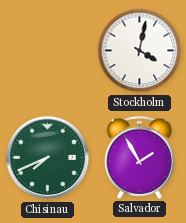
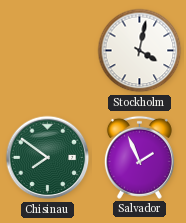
Chisinau: 7:41 -> 7:51
Salvador: 1:55 -> 1:56
